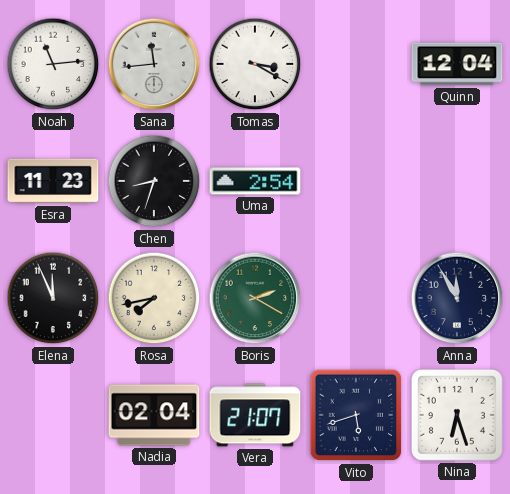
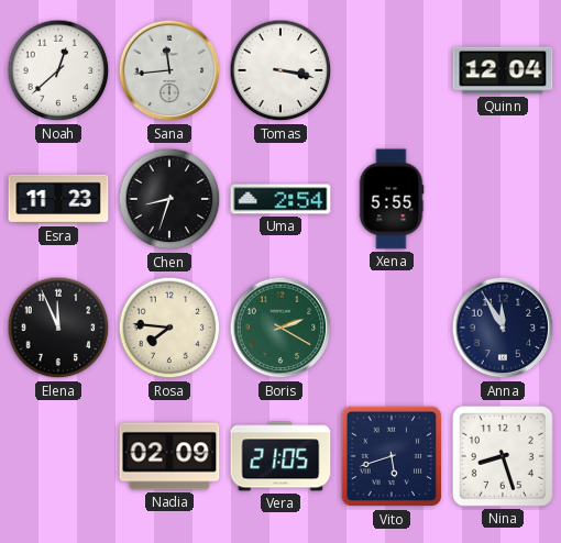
Noah: 11:14 -> 12:38
Tomas: 3:20 -> 3:17
Xena: none -> 5:55
Rosa: 7:43 -> 7:46
Nadia: 02:04 -> 02:09
Vera: 21:07 -> 21:05
Nina: 6:27 -> 8:27
